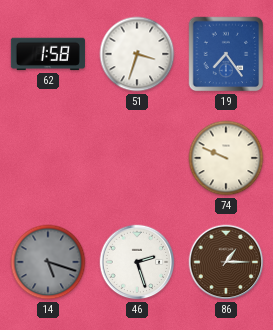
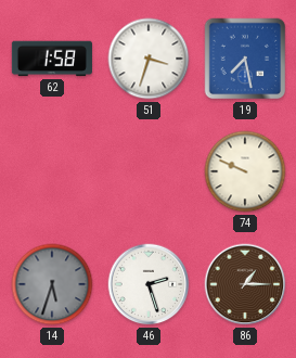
19: 7:24 -> 7:28
14: 5:18 -> 5:33
